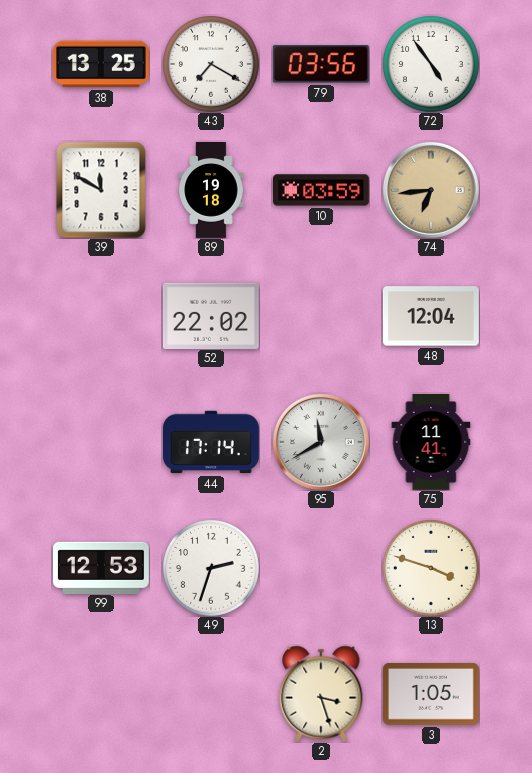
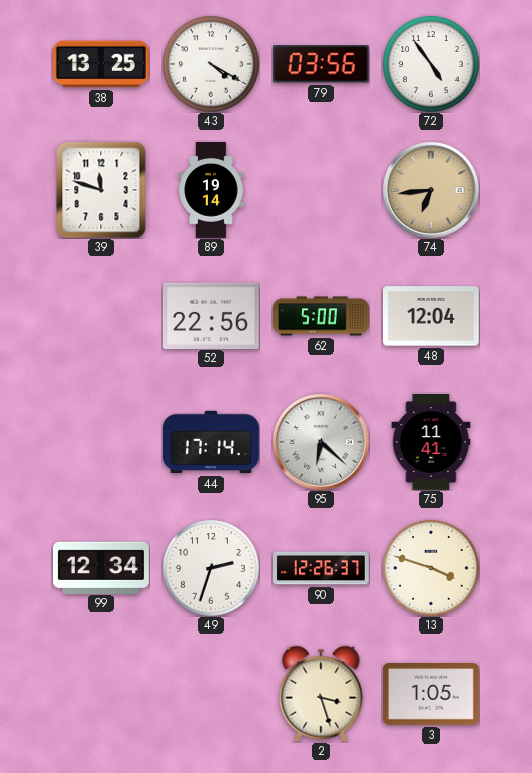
43: 7:20 -> 4:20
39: 11:50 -> 11:48
89: 19:18 -> 19:14
10: 03:59 -> none
52: 22:02 -> 22:56
62: none -> 5:00
95: 11:40 -> 6:22
99: 12:53 -> 12:34
90: none -> 12:26
